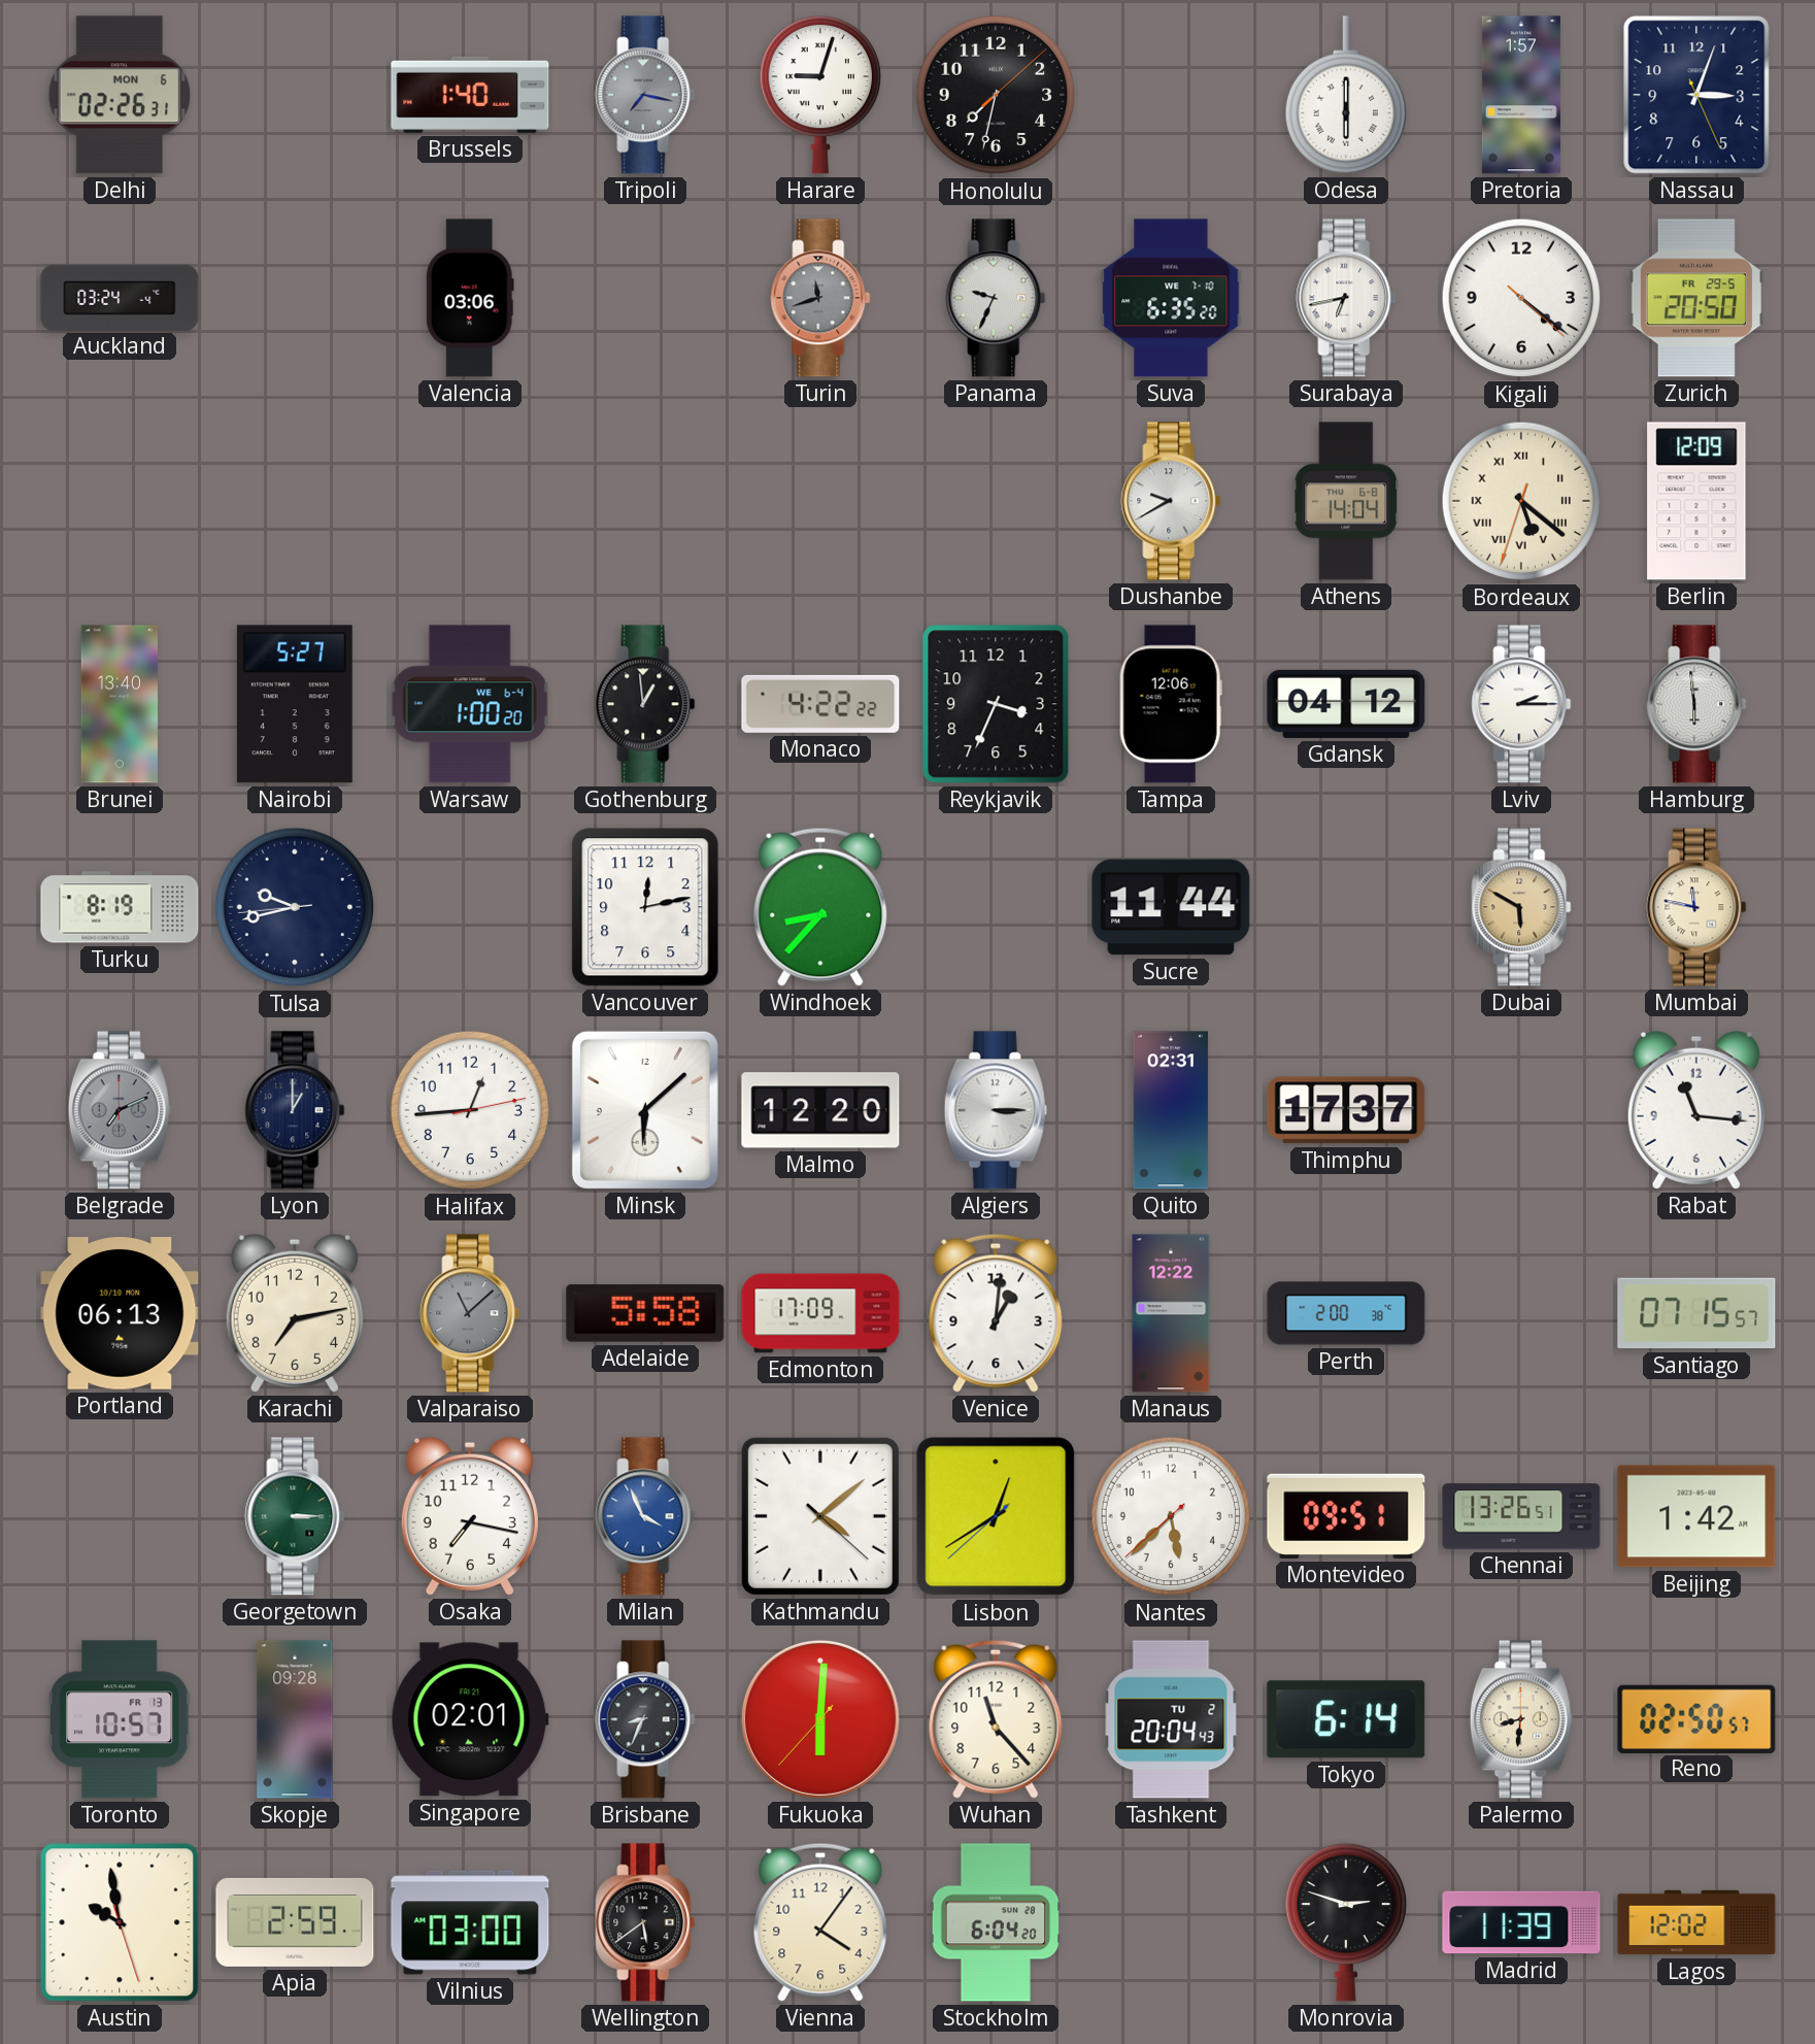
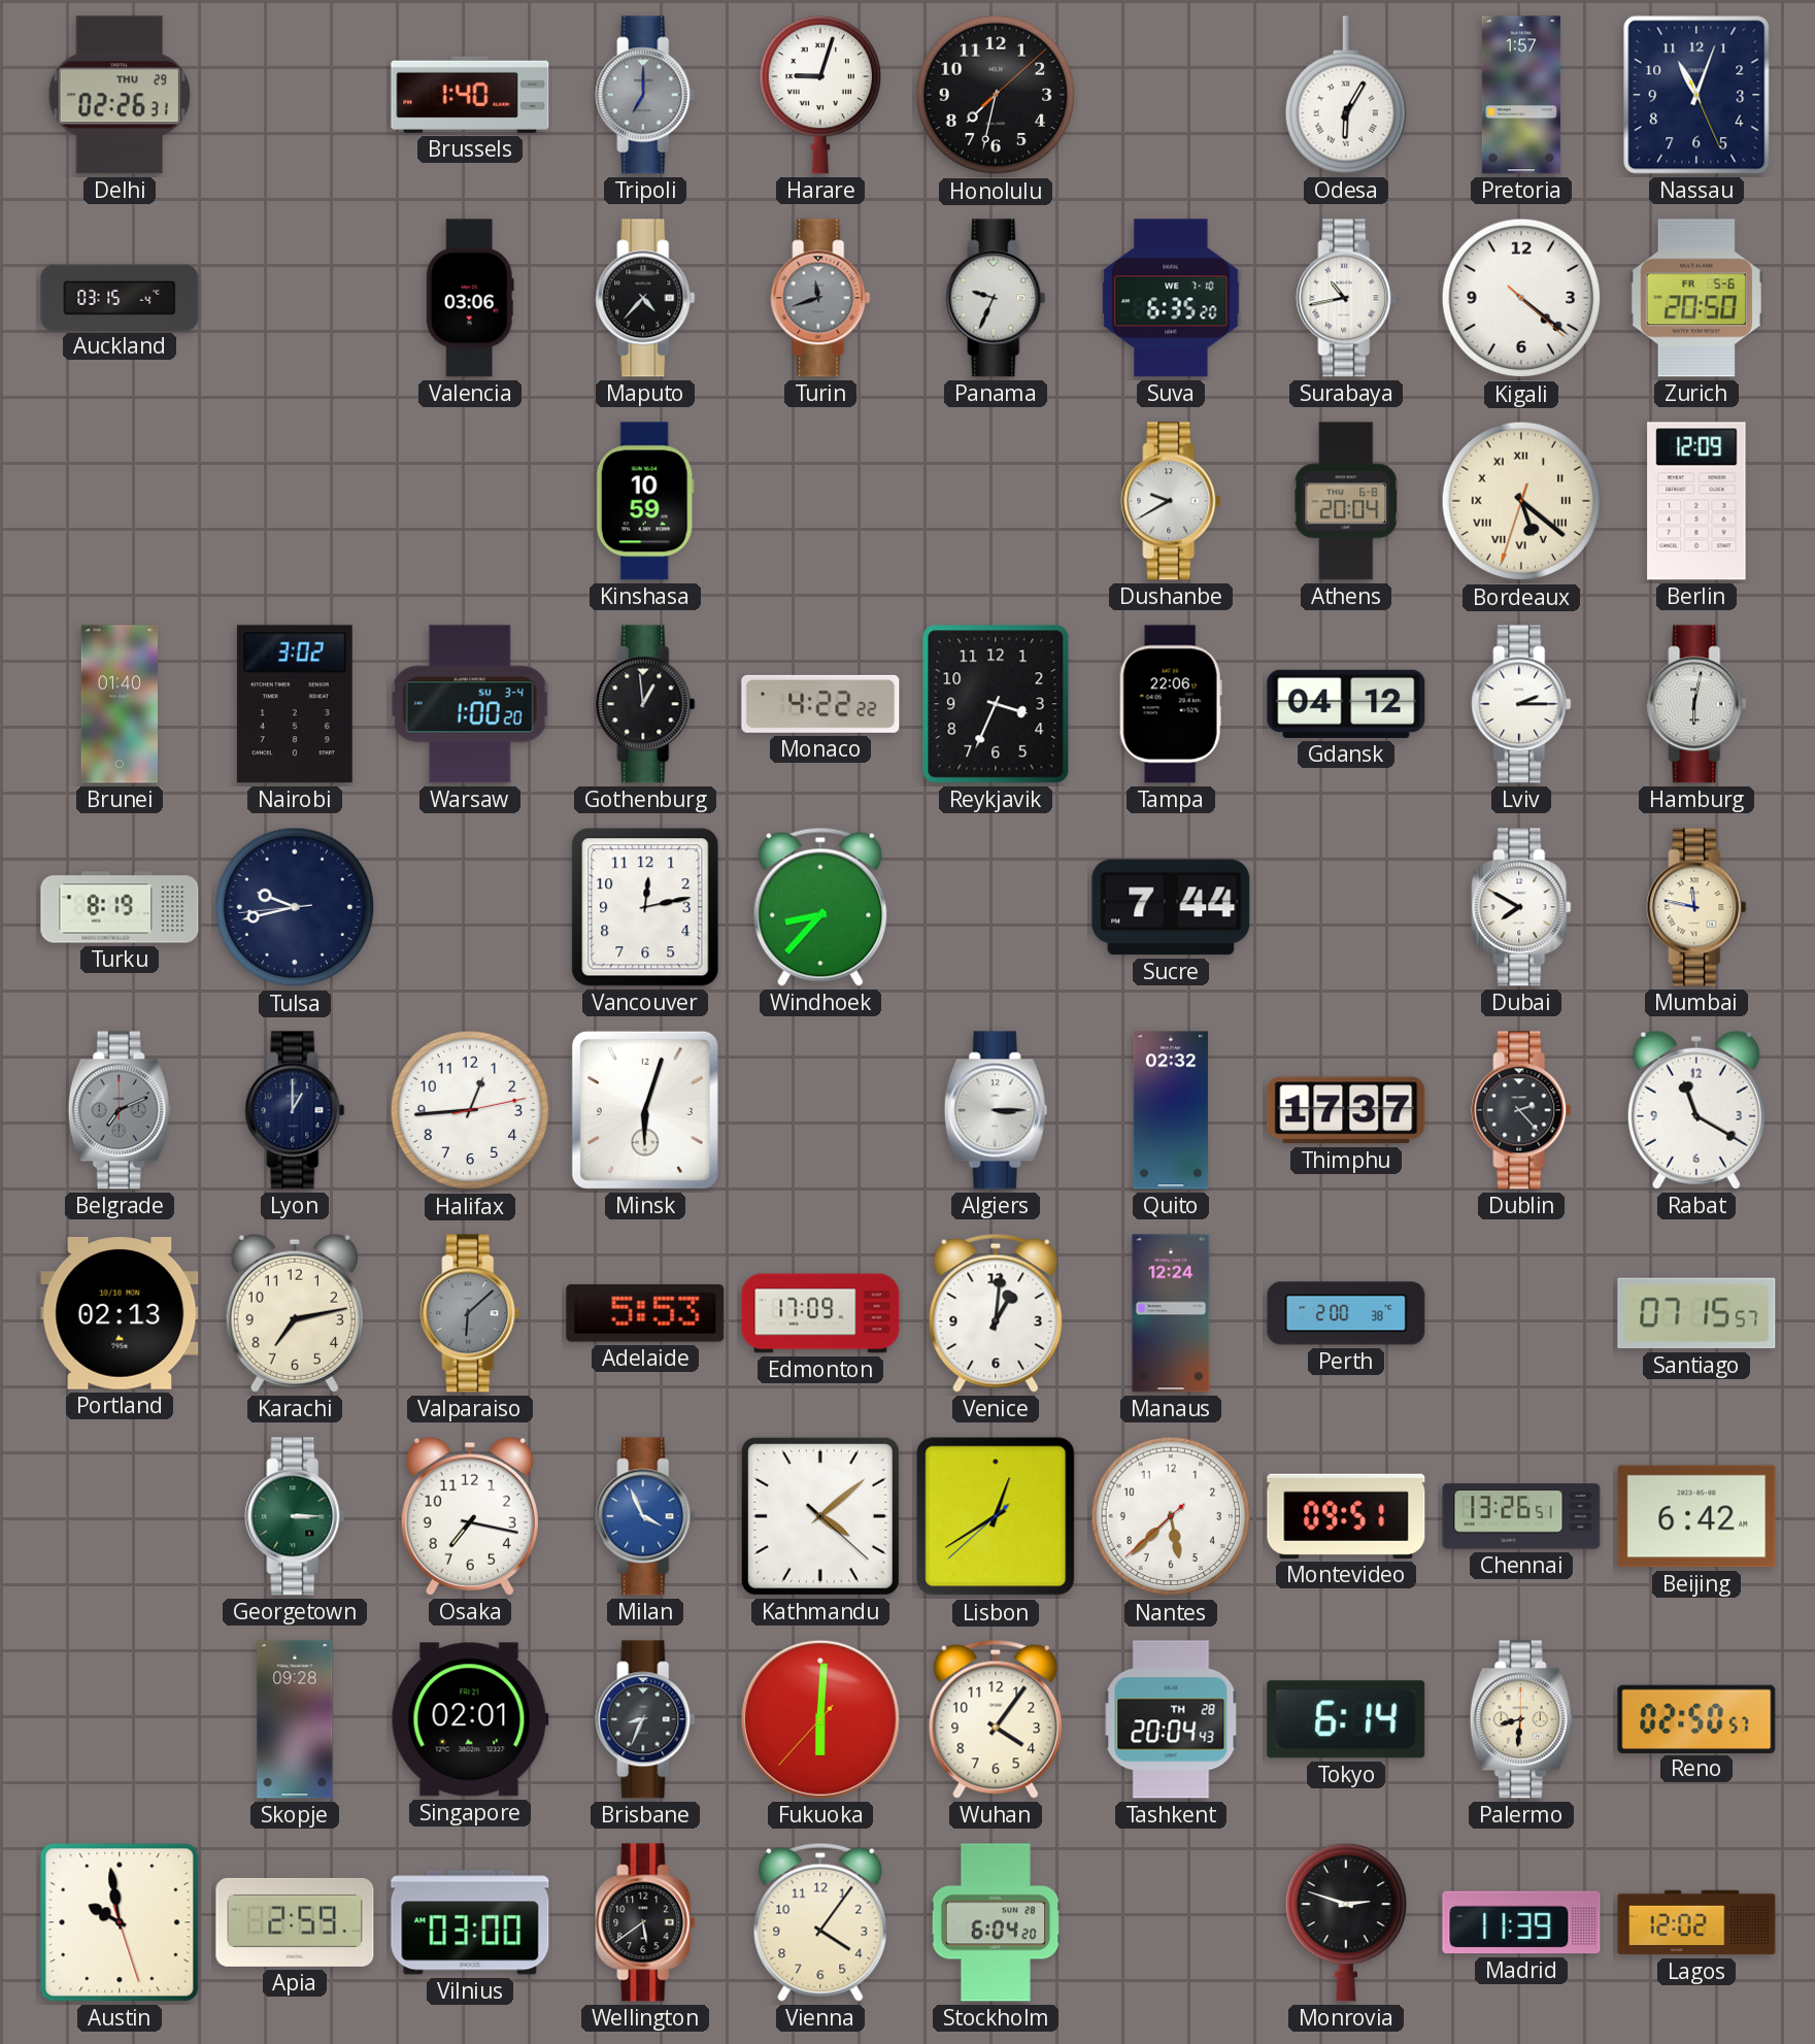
Delhi date: MON 6 -> THU 29
Tripoli: 7:17 -> 7:00
Odesa: 6:00 -> 6:05
Nassau: 3:03 -> 11:03
Auckland: 03:24 -> 03:15
Maputo: none -> 4:37
Surabaya: 6:43 -> 10:43
Zurich date: FR 29-5 -> FR 5-6
Kinshasa: none -> 10:59
Athens: 14:04 -> 20:04
Brunei: 13:40 -> 01:40
Nairobi: 5:27 -> 3:02
Warsaw date: WE 6-4 -> SU 3-4
Tampa: 12:06 -> 22:06
Hamburg: 5:59 -> 6:02
Sucre: 11:44 -> 7:44
Dubai: 5:50 -> 7:50
Dubai dial: champagne -> white
Minsk: 6:08 -> 6:03
Malmo: 12:20 -> none
Quito: 02:31 -> 02:32
Dublin: none -> 2:23
Rabat: 11:16 -> 11:20
Portland: 06:13 -> 02:13
Valparaiso: 11:08 -> 6:08
Adelaide: 5:58 -> 5:53
Manaus: 12:22 -> 12:24
Beijing: 1:42 -> 6:42
Toronto: 10:57 -> none
Wuhan: 11:23 -> 4:06
Tashkent date: TU 2 -> TH 28
